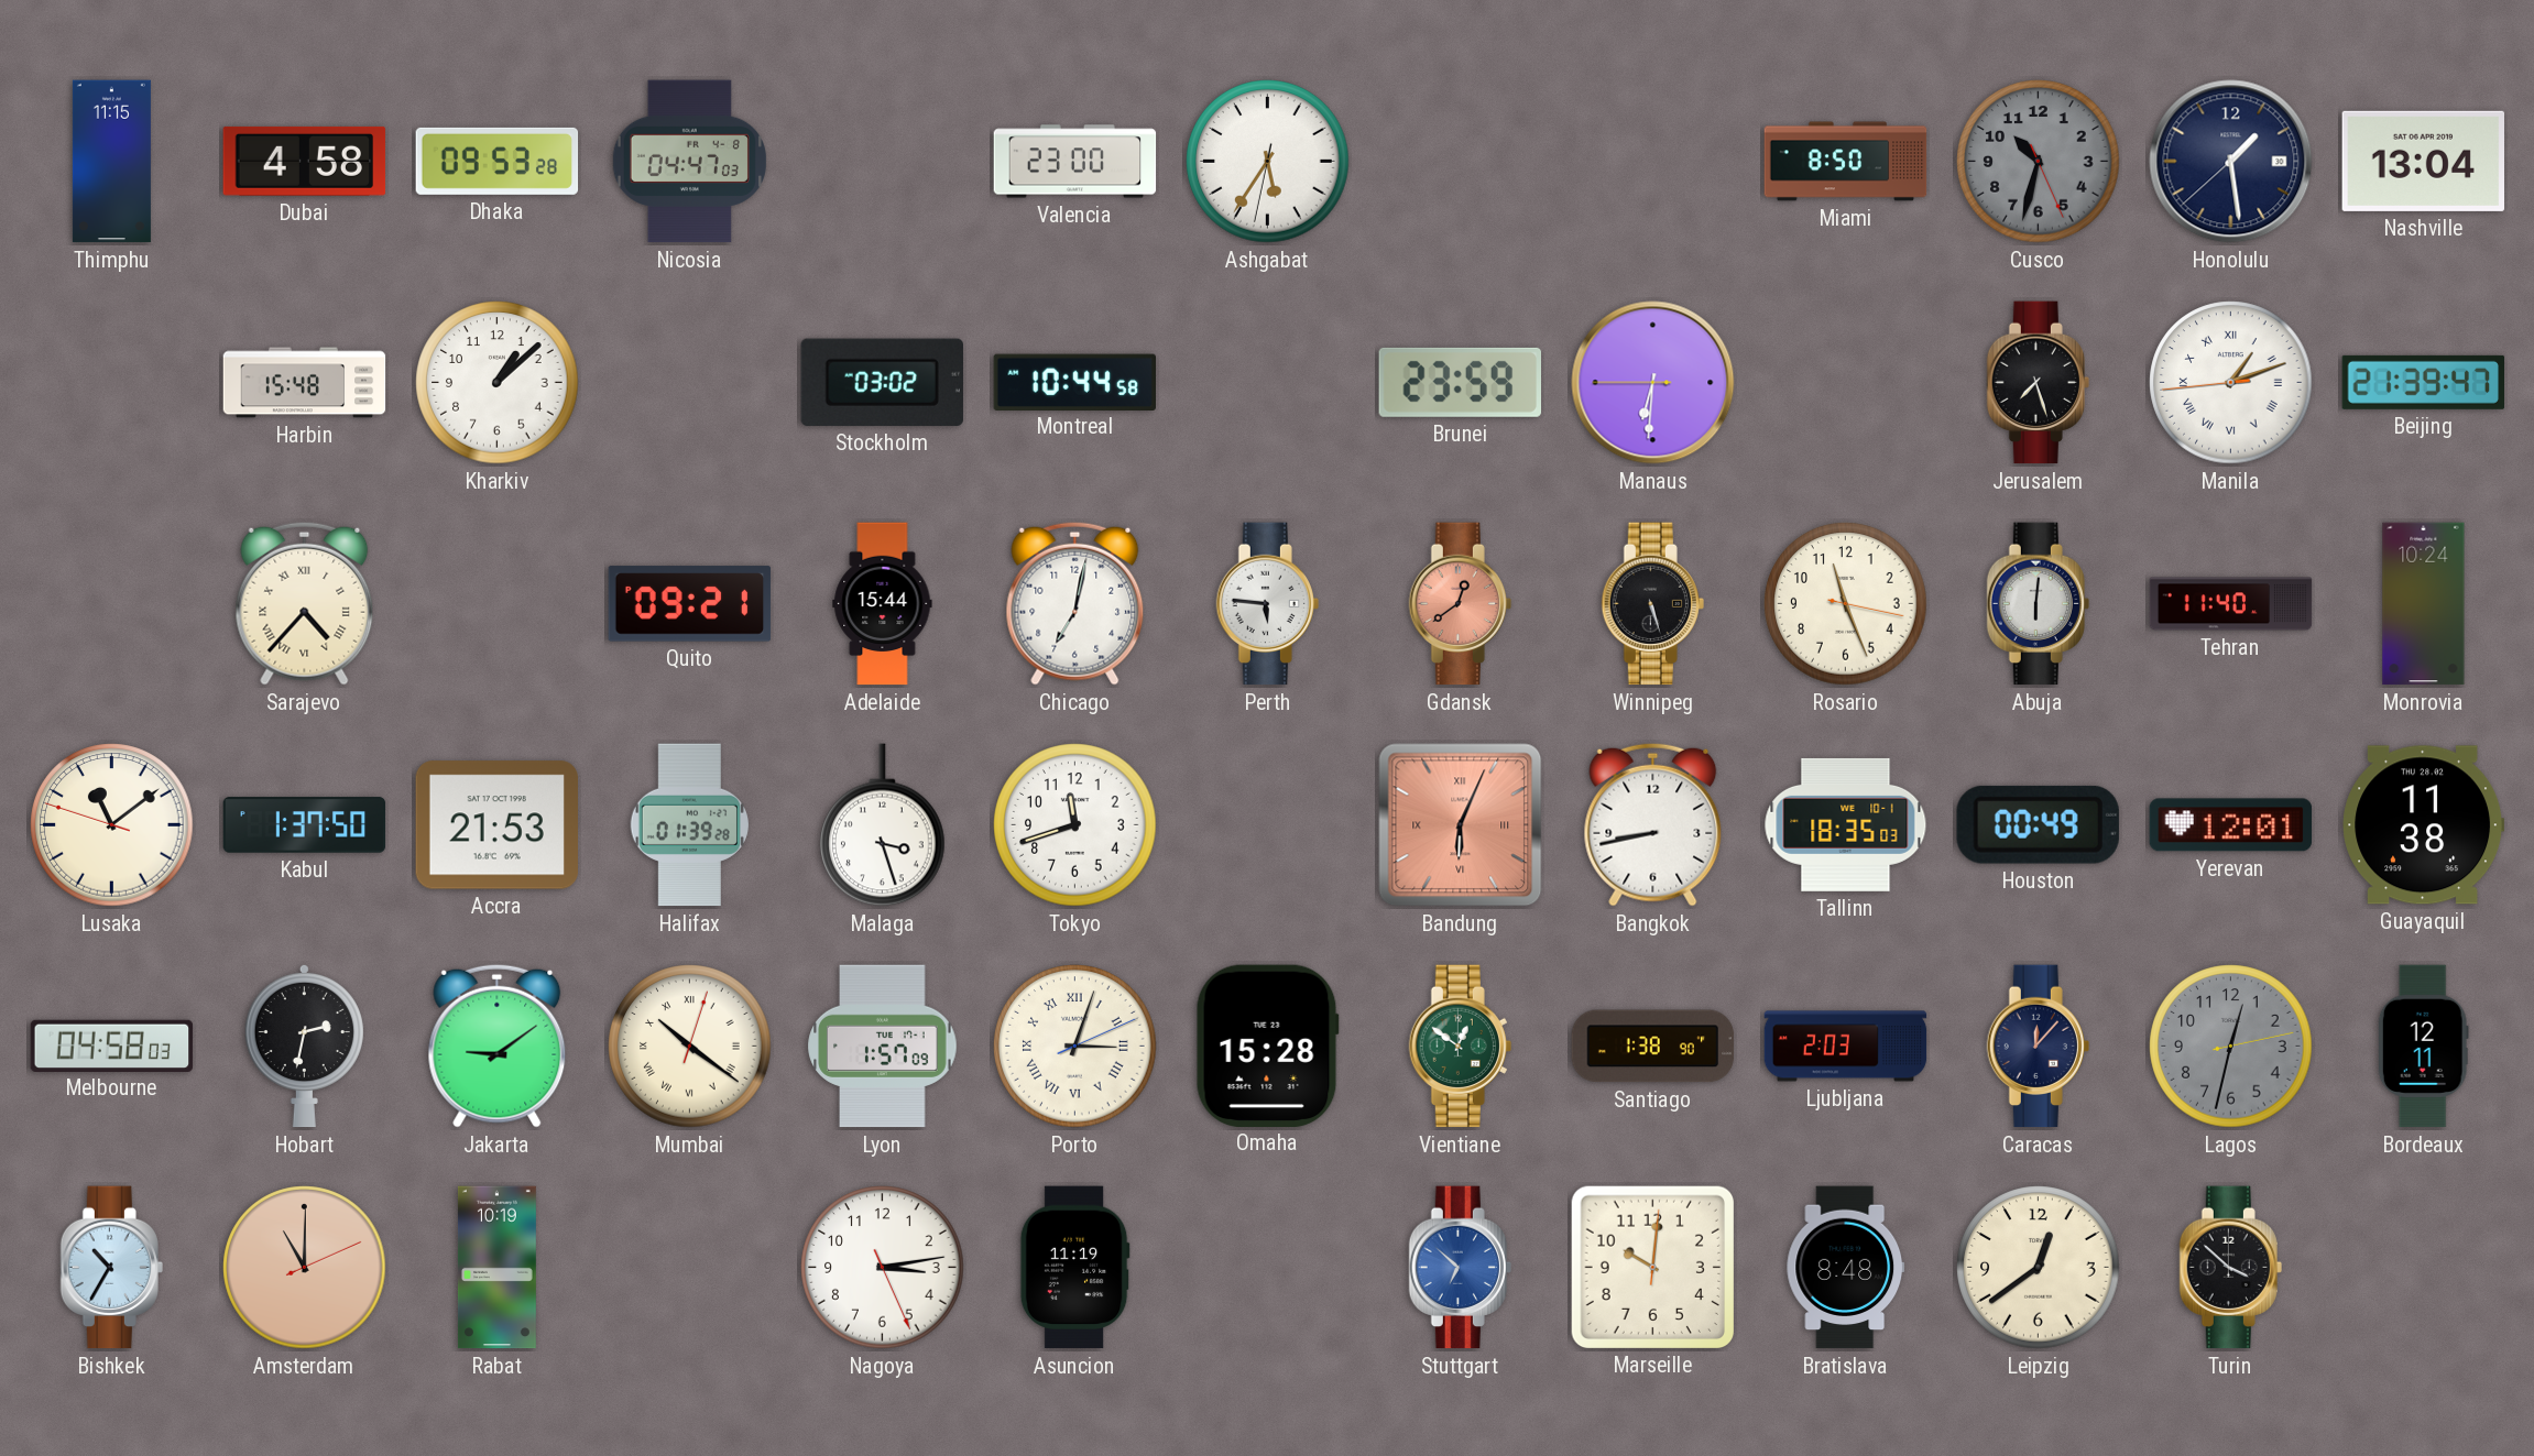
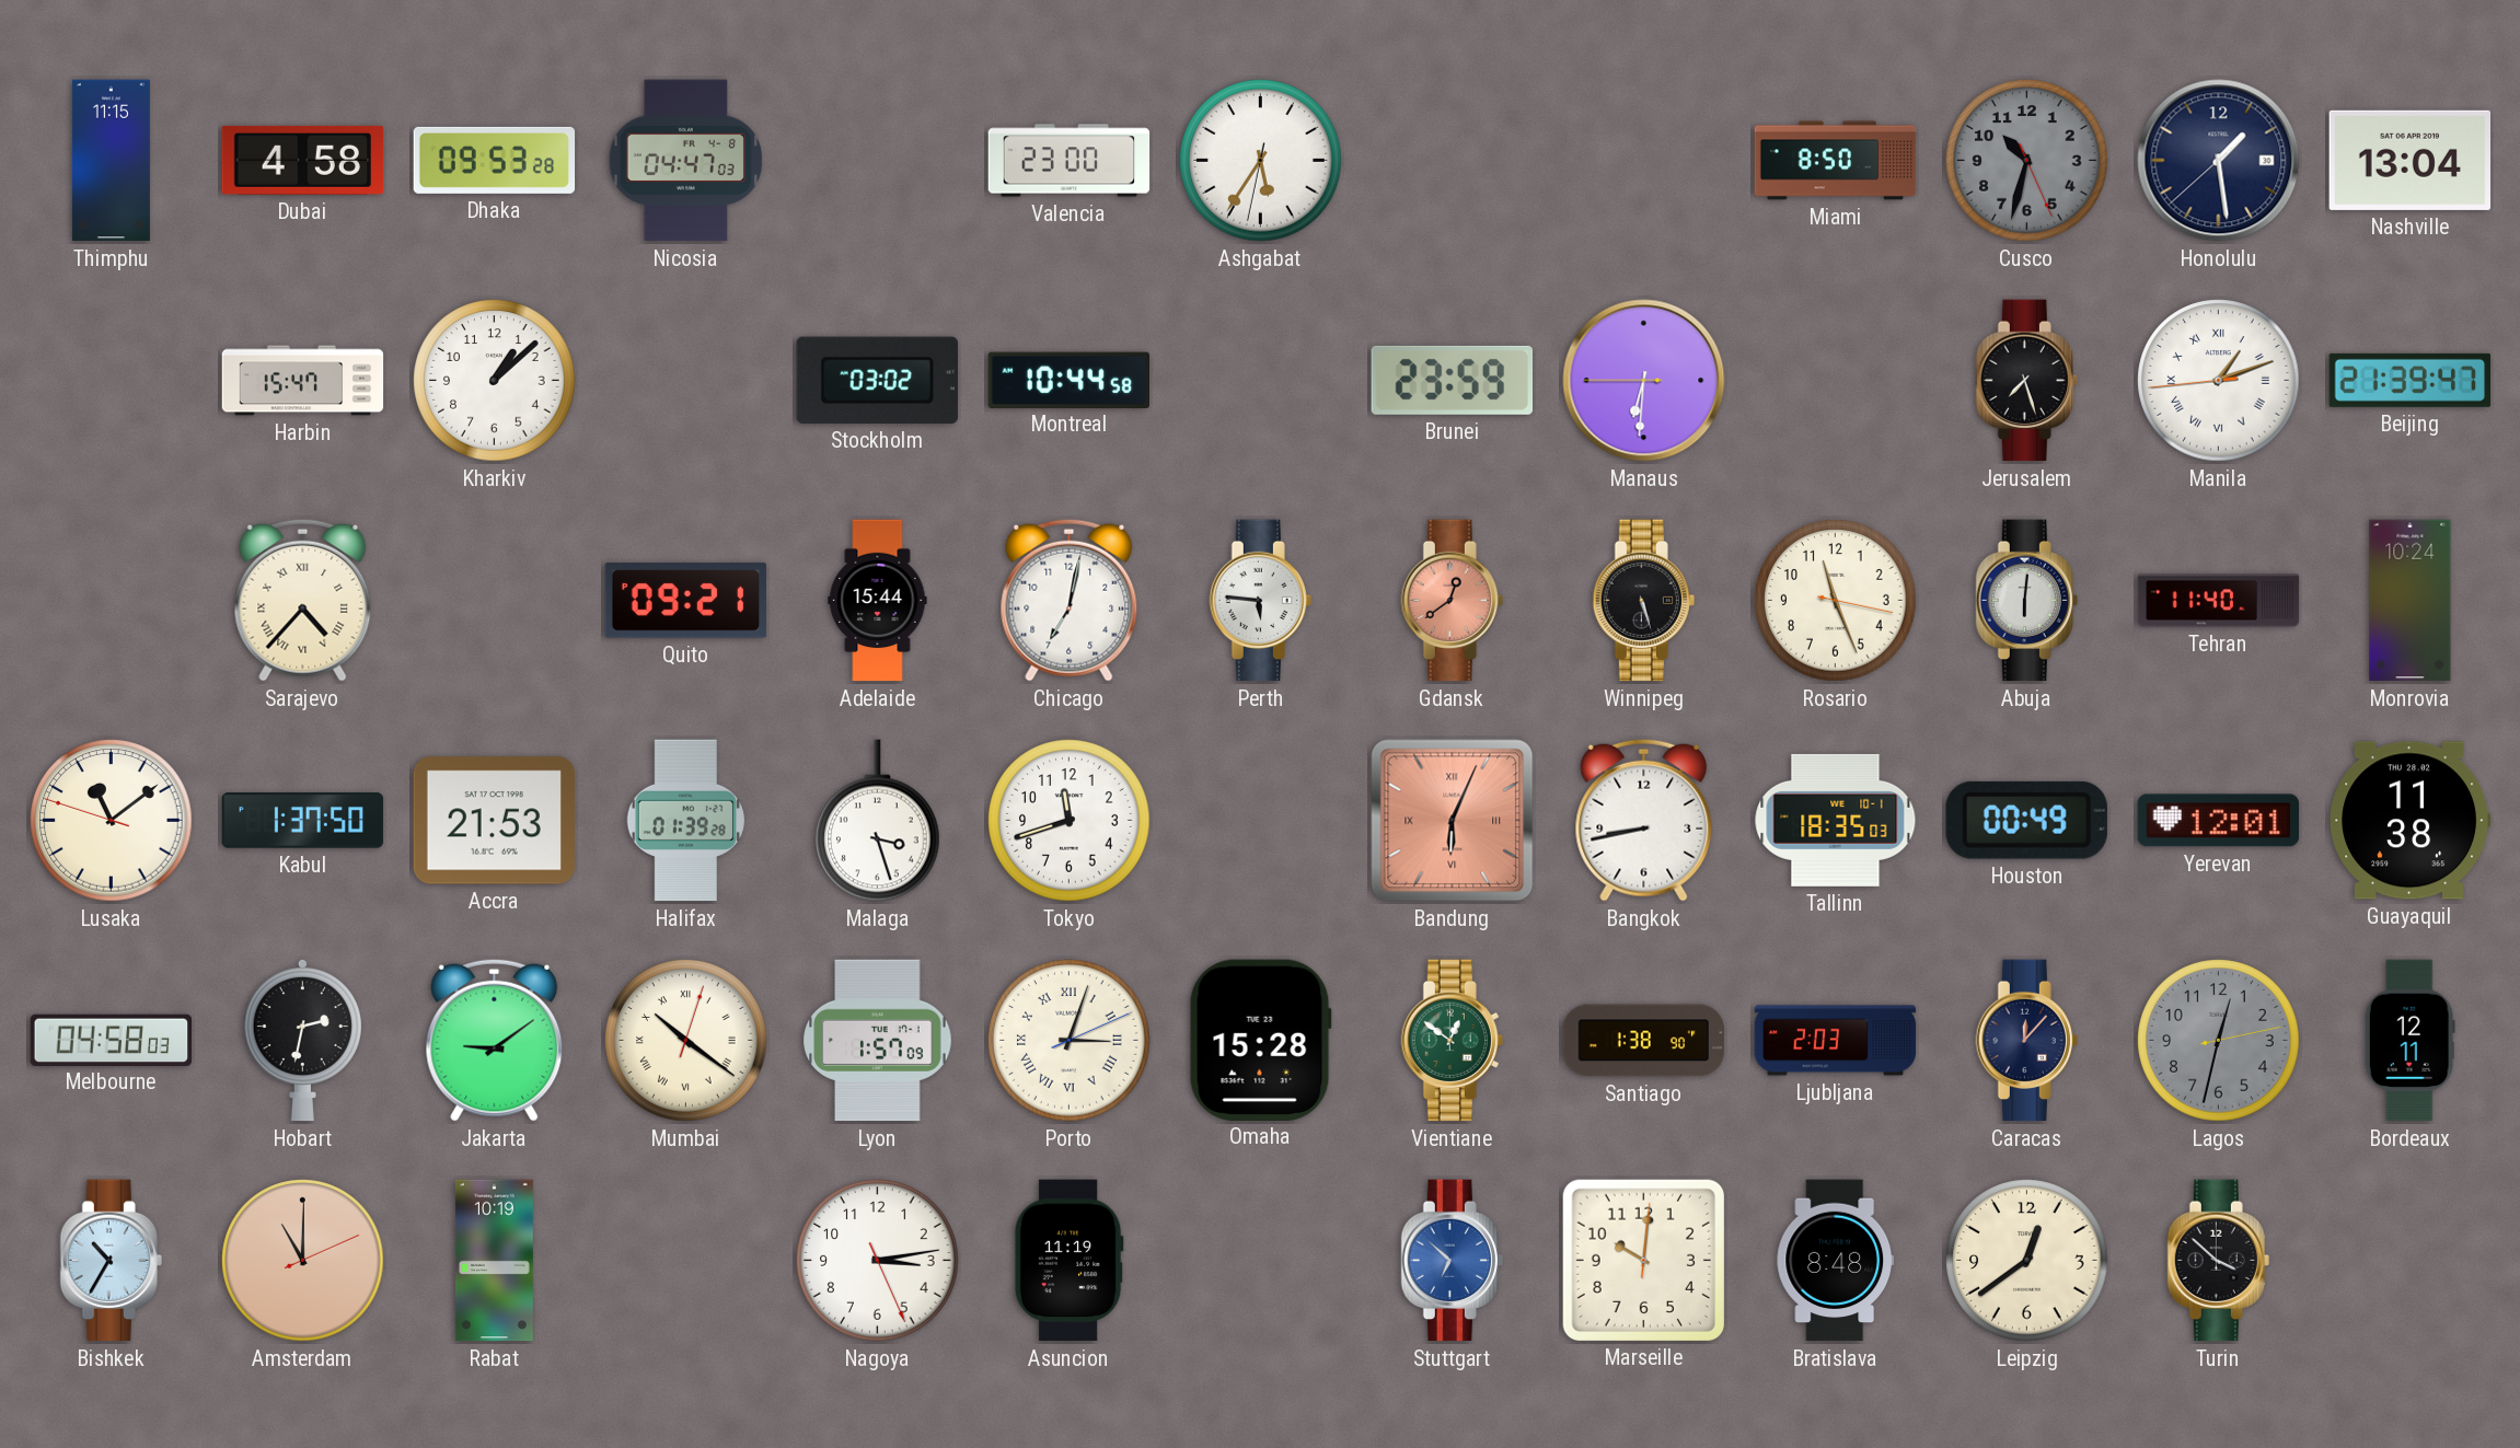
Harbin: 15:48 -> 15:47
